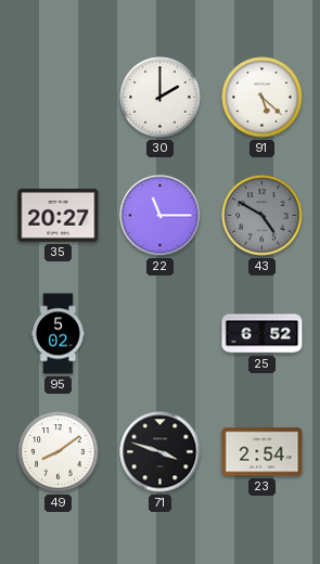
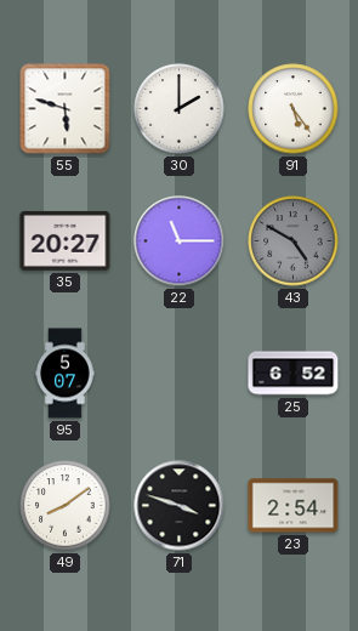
55: none -> 5:48
91: 5:22 -> 5:24
95: 5:02 -> 5:07
